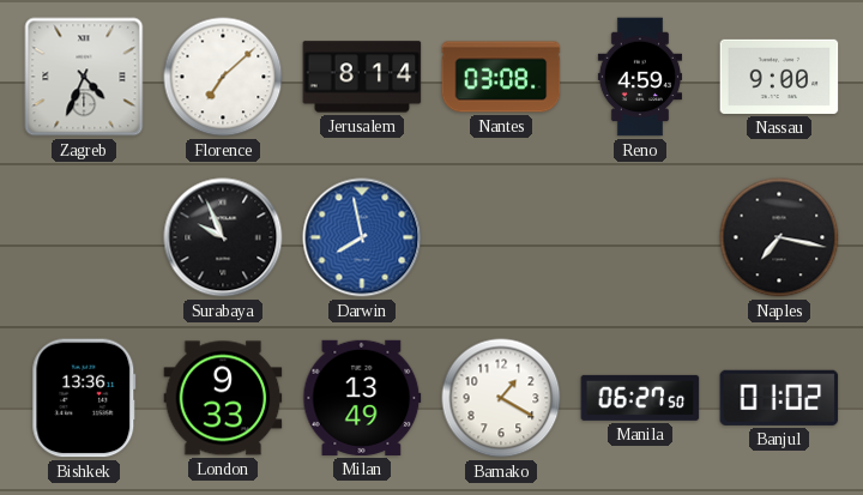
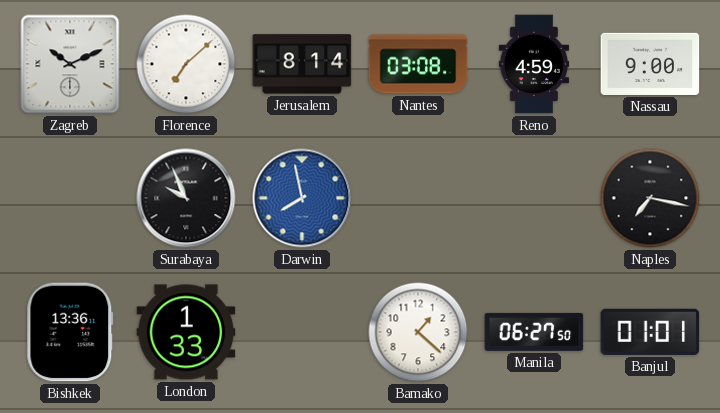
Zagreb: 4:34 -> 10:11
London: 9:33 -> 1:33
Milan: 13:49 -> none
Bamako: 1:20 -> 1:22
Banjul: 01:02 -> 01:01
